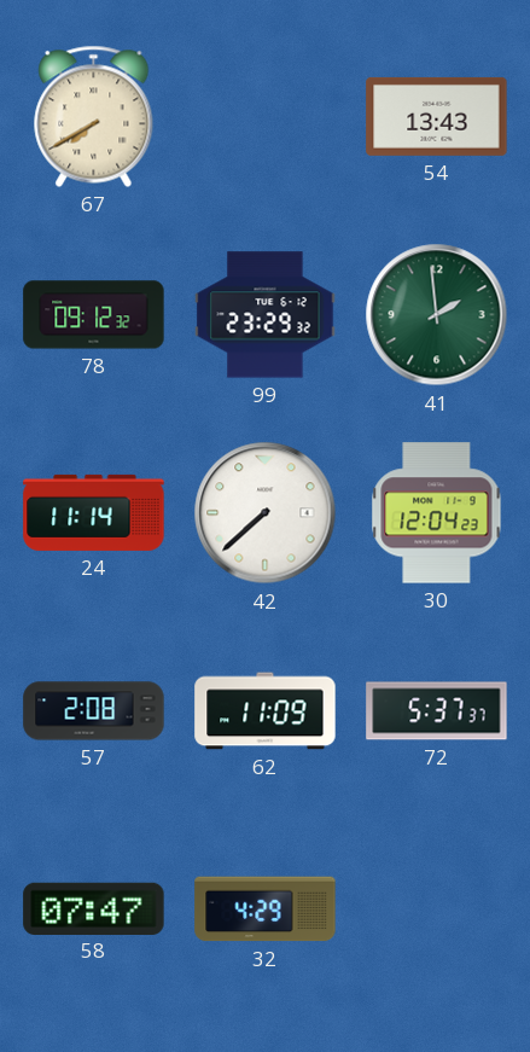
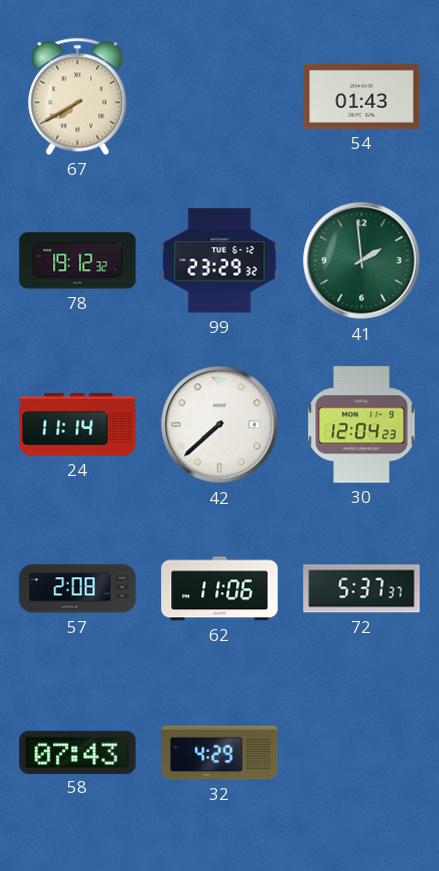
54: 13:43 -> 01:43
78: 09:12 -> 19:12
62: 11:09 -> 11:06
58: 07:47 -> 07:43
